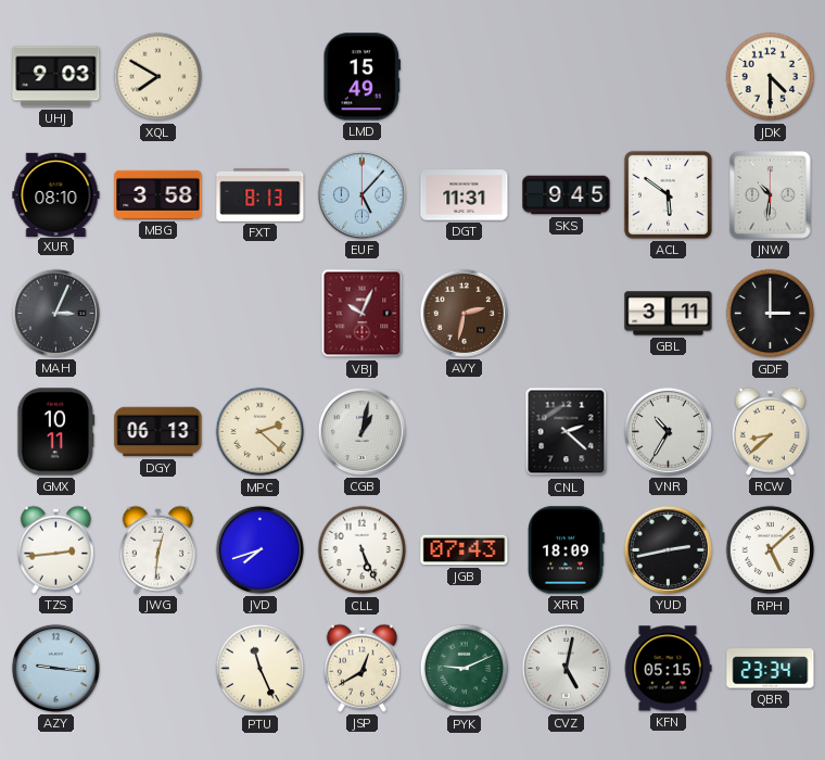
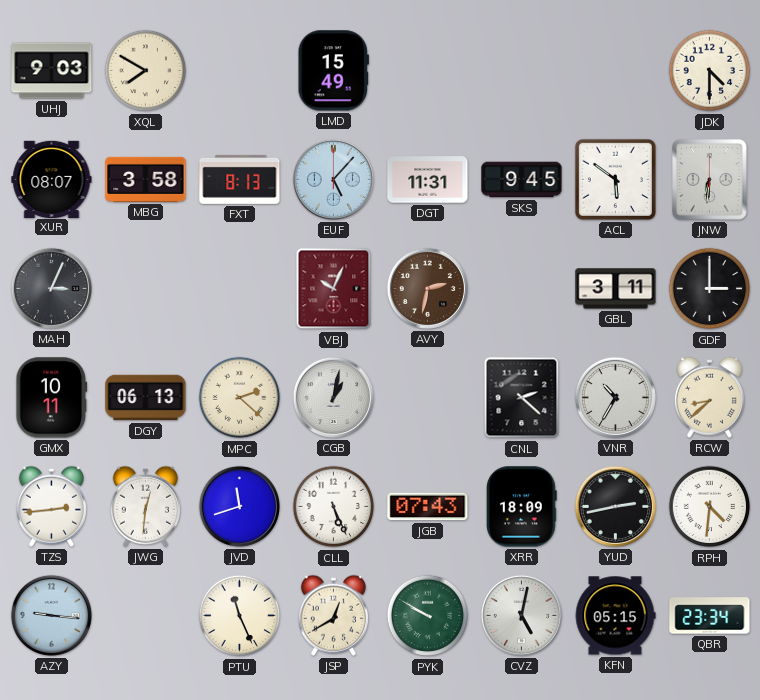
XUR: 08:10 -> 08:07
JNW: 10:31 -> 6:31
JVD: 7:42 -> 11:42
RPH: 5:08 -> 4:31
PYK: 9:11 -> 9:50
